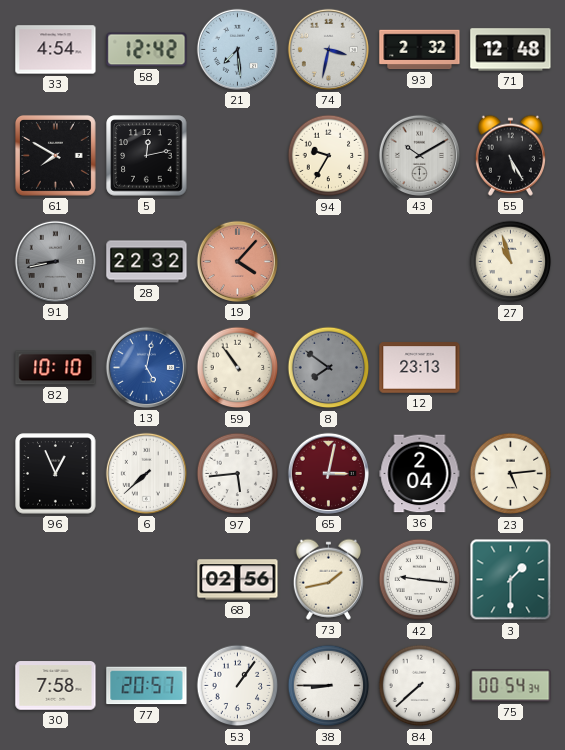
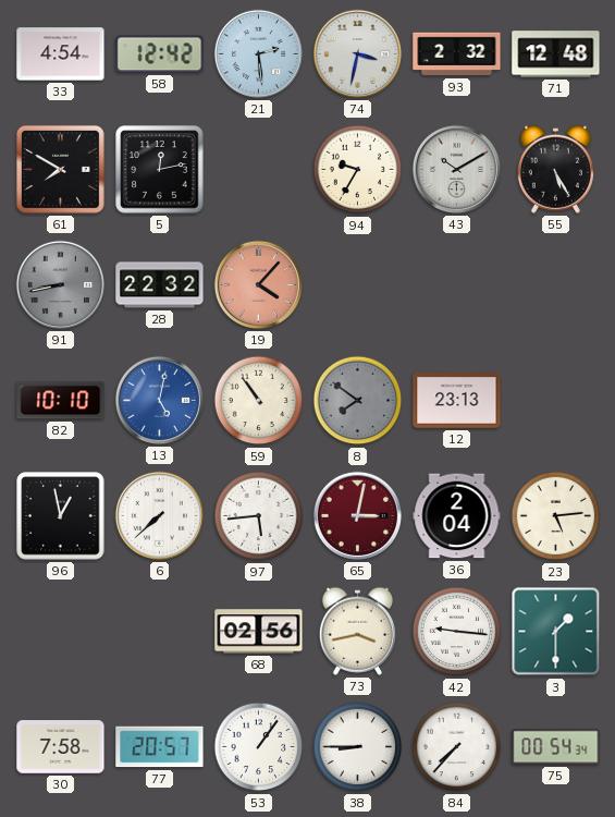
21: 7:29 -> 2:29
27: 10:57 -> none
96: 12:56 -> 12:58
73: 1:43 -> 3:43
84: 7:38 -> 7:37
